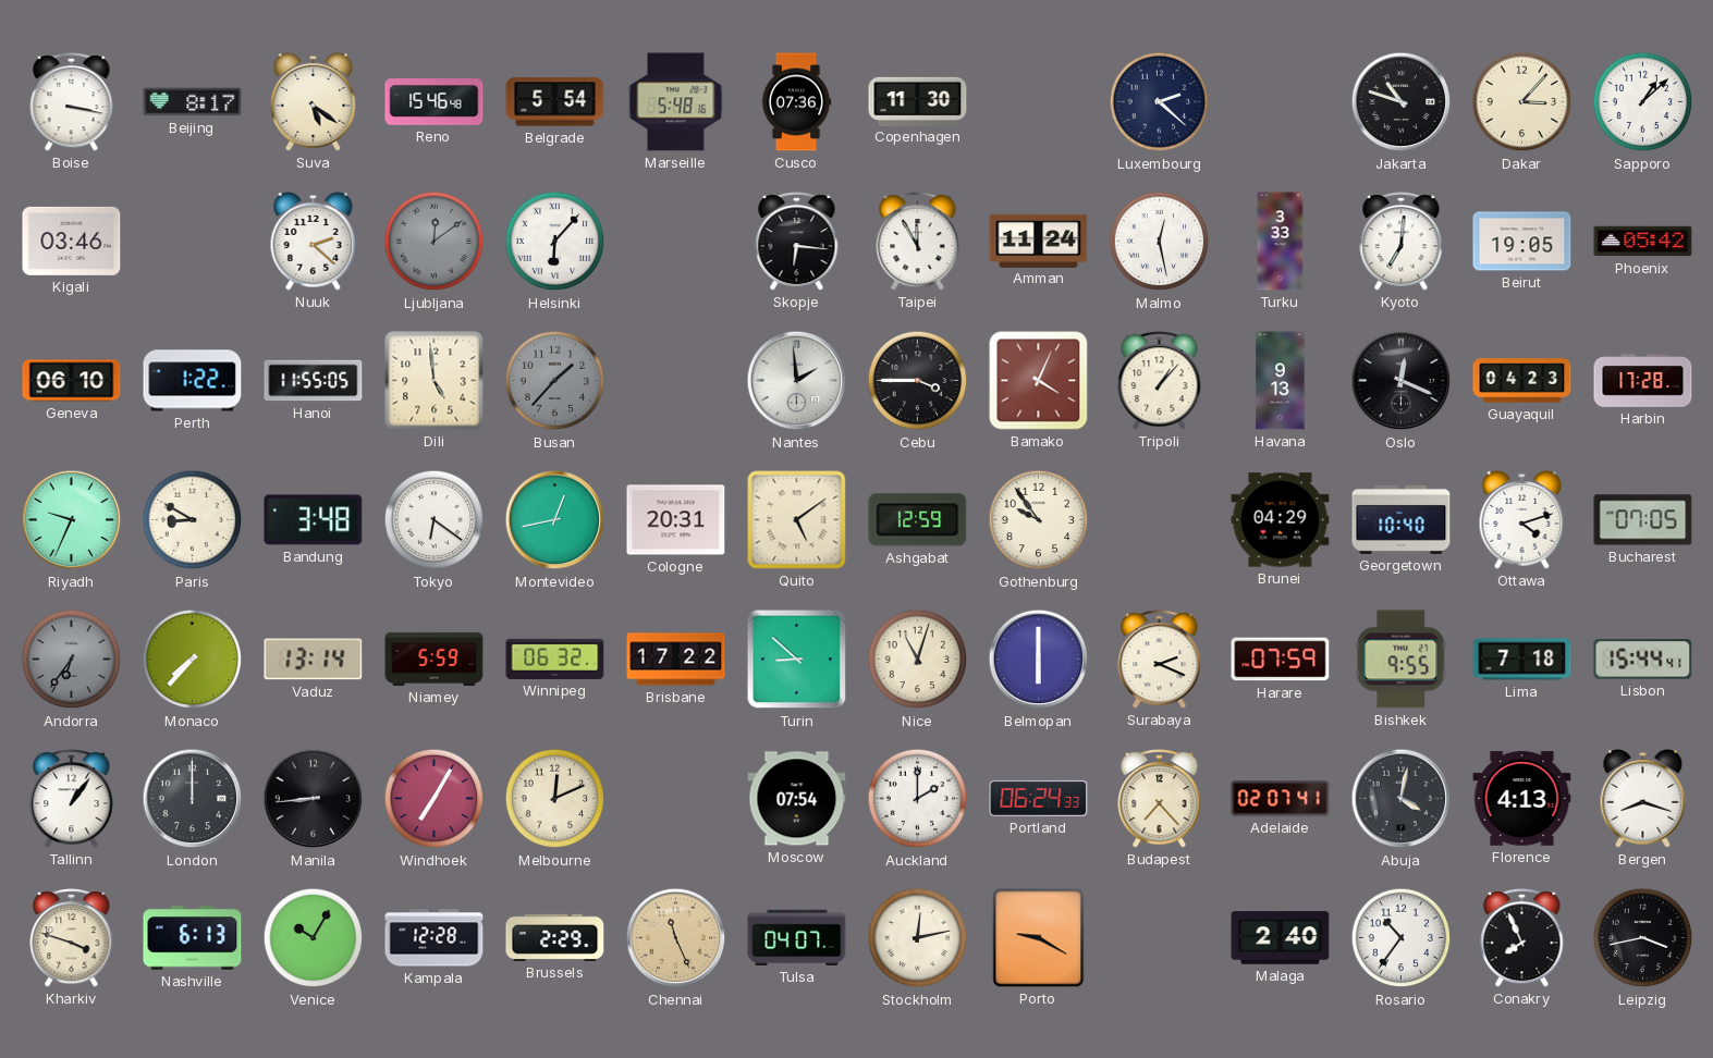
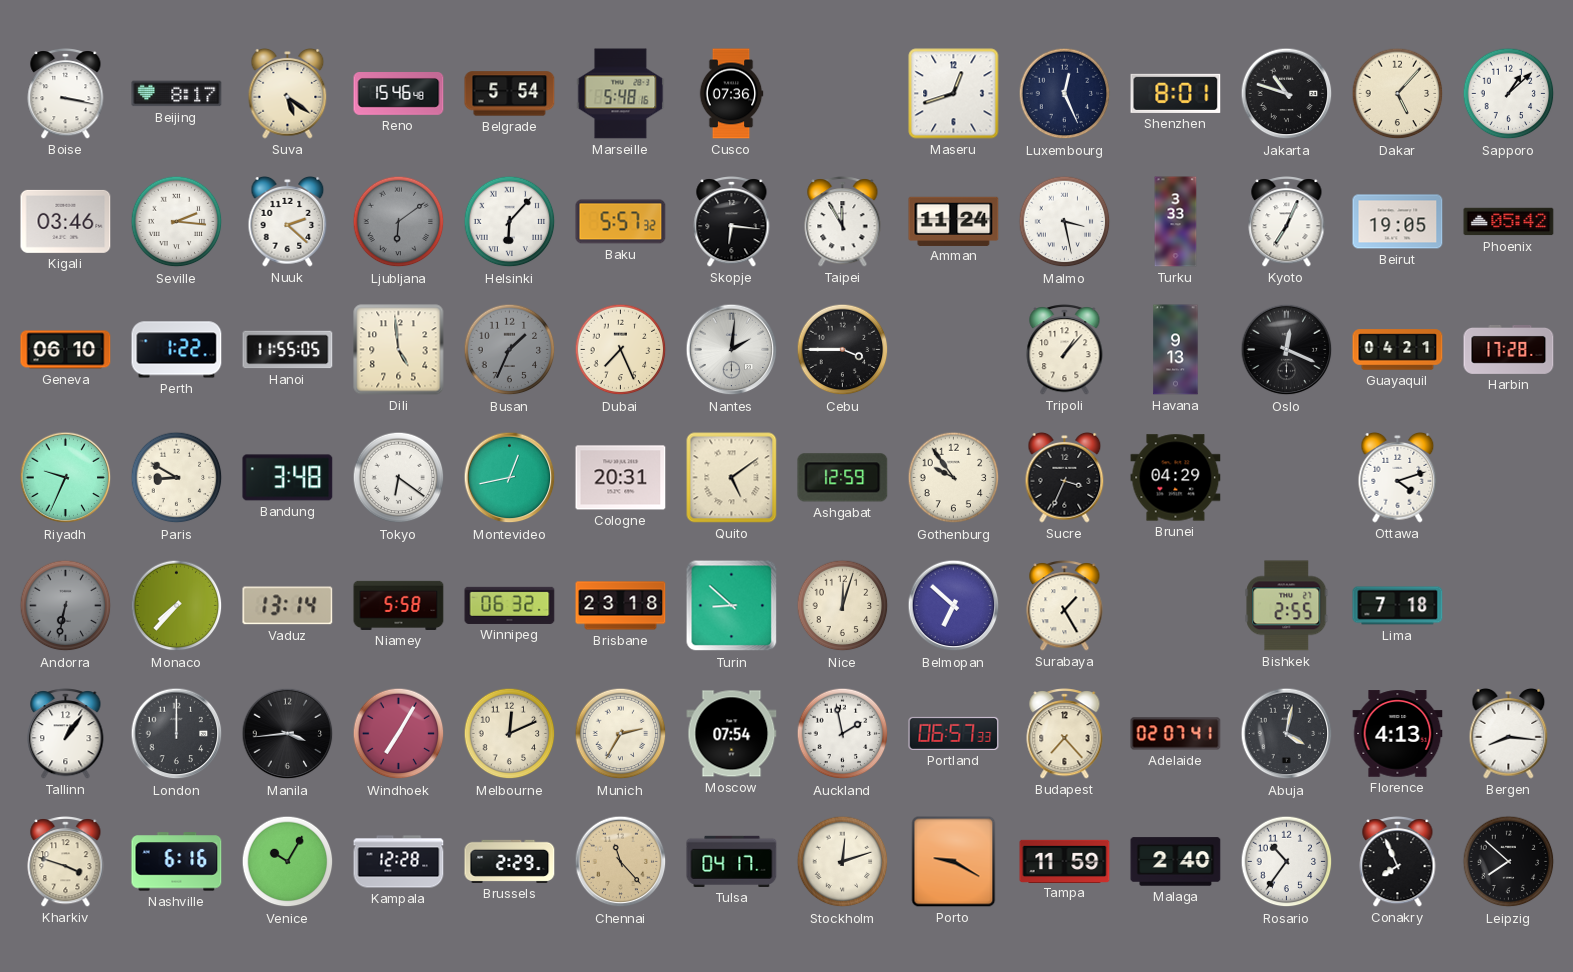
Copenhagen: 11:30 -> none
Maseru: none -> 12:42
Luxembourg: 2:22 -> 12:26
Shenzhen: none -> 8:01
Dakar: 3:07 -> 5:07
Seville: none -> 2:16
Ljubljana: 12:09 -> 6:09
Baku: none -> 5:57
Malmo: 12:28 -> 3:28
Kyoto: 7:01 -> 7:04
Busan: 1:37 -> 1:34
Dubai: none -> 7:26
Nantes: 1:59 -> 2:01
Bamako: 4:04 -> none
Guayaquil: 04:23 -> 04:21
Sucre: none -> 3:34
Georgetown: 10:40 -> none
Bucharest: 07:05 -> none
Andorra: 6:36 -> 6:32
Niamey: 5:59 -> 5:58
Brisbane: 17:22 -> 23:18
Nice: 11:03 -> 12:03
Belmopan: 6:00 -> 6:52
Surabaya: 2:19 -> 1:25
Harare: 07:59 -> none
Bishkek: 9:55 -> 2:55
Lisbon: 15:44 -> none
Manila: 8:44 -> 3:44
Munich: none -> 2:35
Auckland: 2:00 -> 1:58
Portland: 06:24 -> 06:57
Bergen: 8:18 -> 8:16
Nashville: 6:13 -> 6:16
Chennai: 11:26 -> 11:23
Tulsa: 04:07 -> 04:17
Stockholm: 12:13 -> 12:12
Tampa: none -> 11:59
Leipzig: 3:43 -> 7:52
